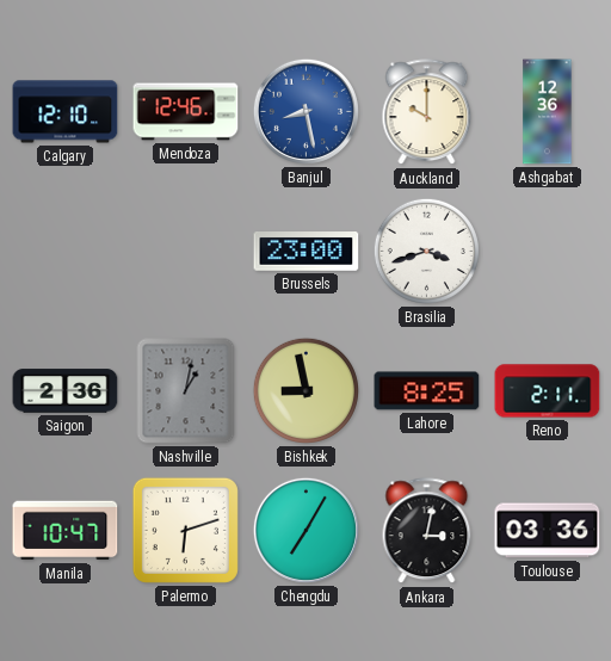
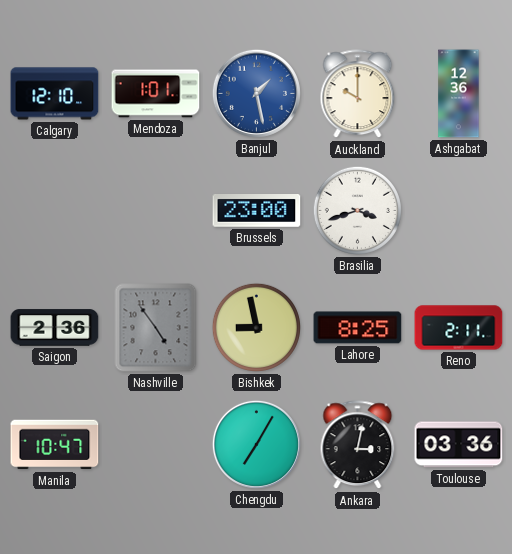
Mendoza: 12:46 -> 1:01
Banjul: 8:28 -> 1:28
Nashville: 1:02 -> 4:54
Palermo: 6:12 -> none
